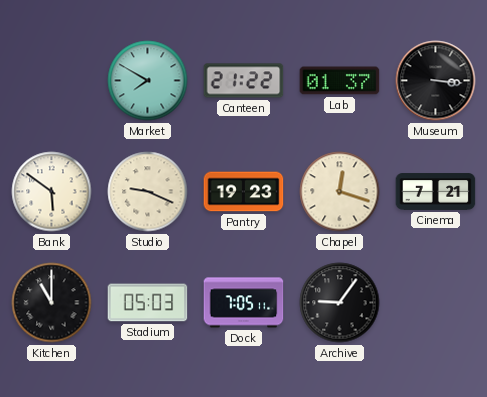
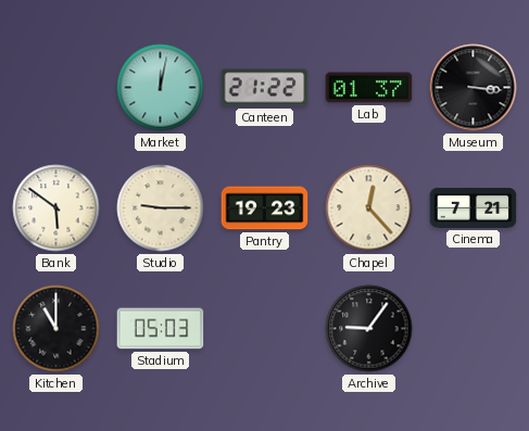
Market: 7:50 -> 12:02
Studio: 9:19 -> 9:15
Chapel: 12:18 -> 12:23
Dock: 7:05 -> none
